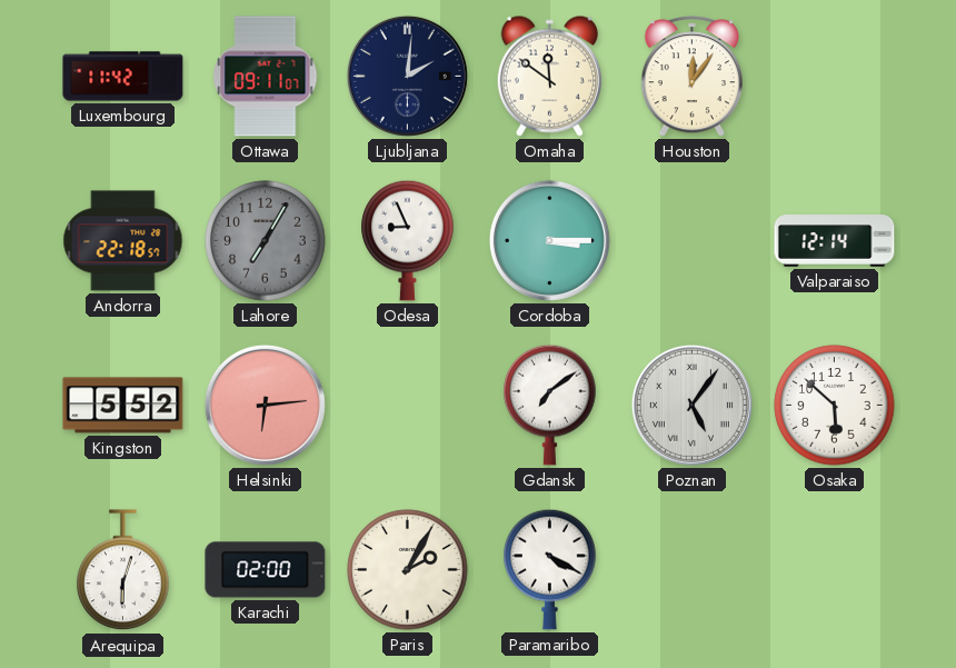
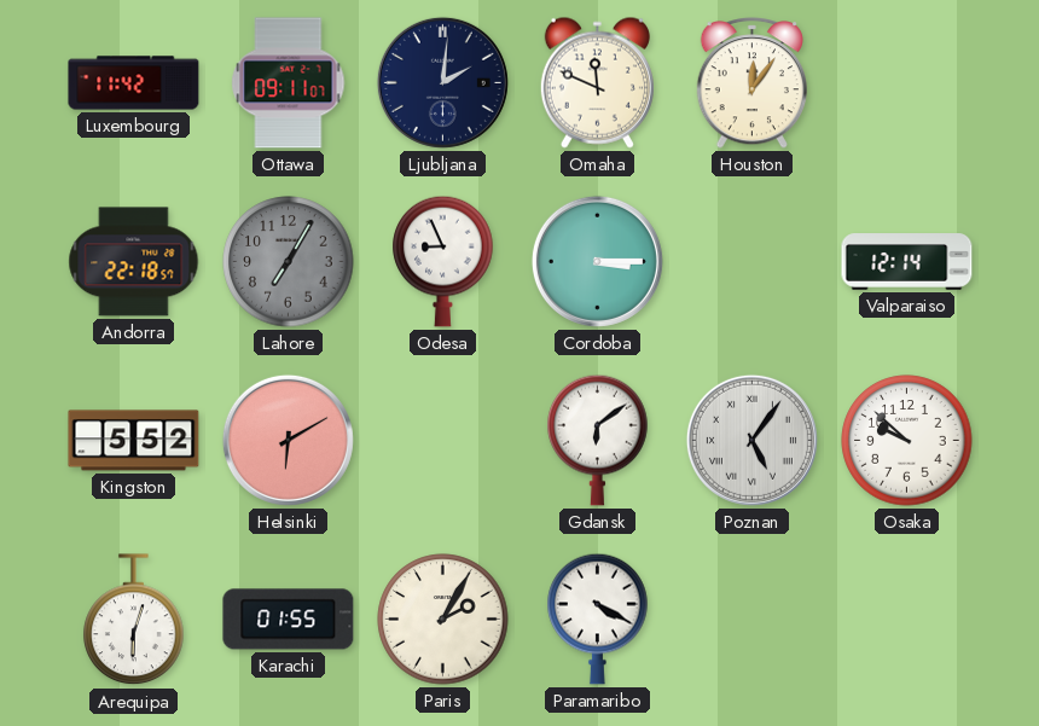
Omaha: 11:51 -> 11:49
Helsinki: 6:14 -> 6:10
Gdansk: 7:09 -> 6:09
Osaka: 5:52 -> 9:52
Karachi: 02:00 -> 01:55
